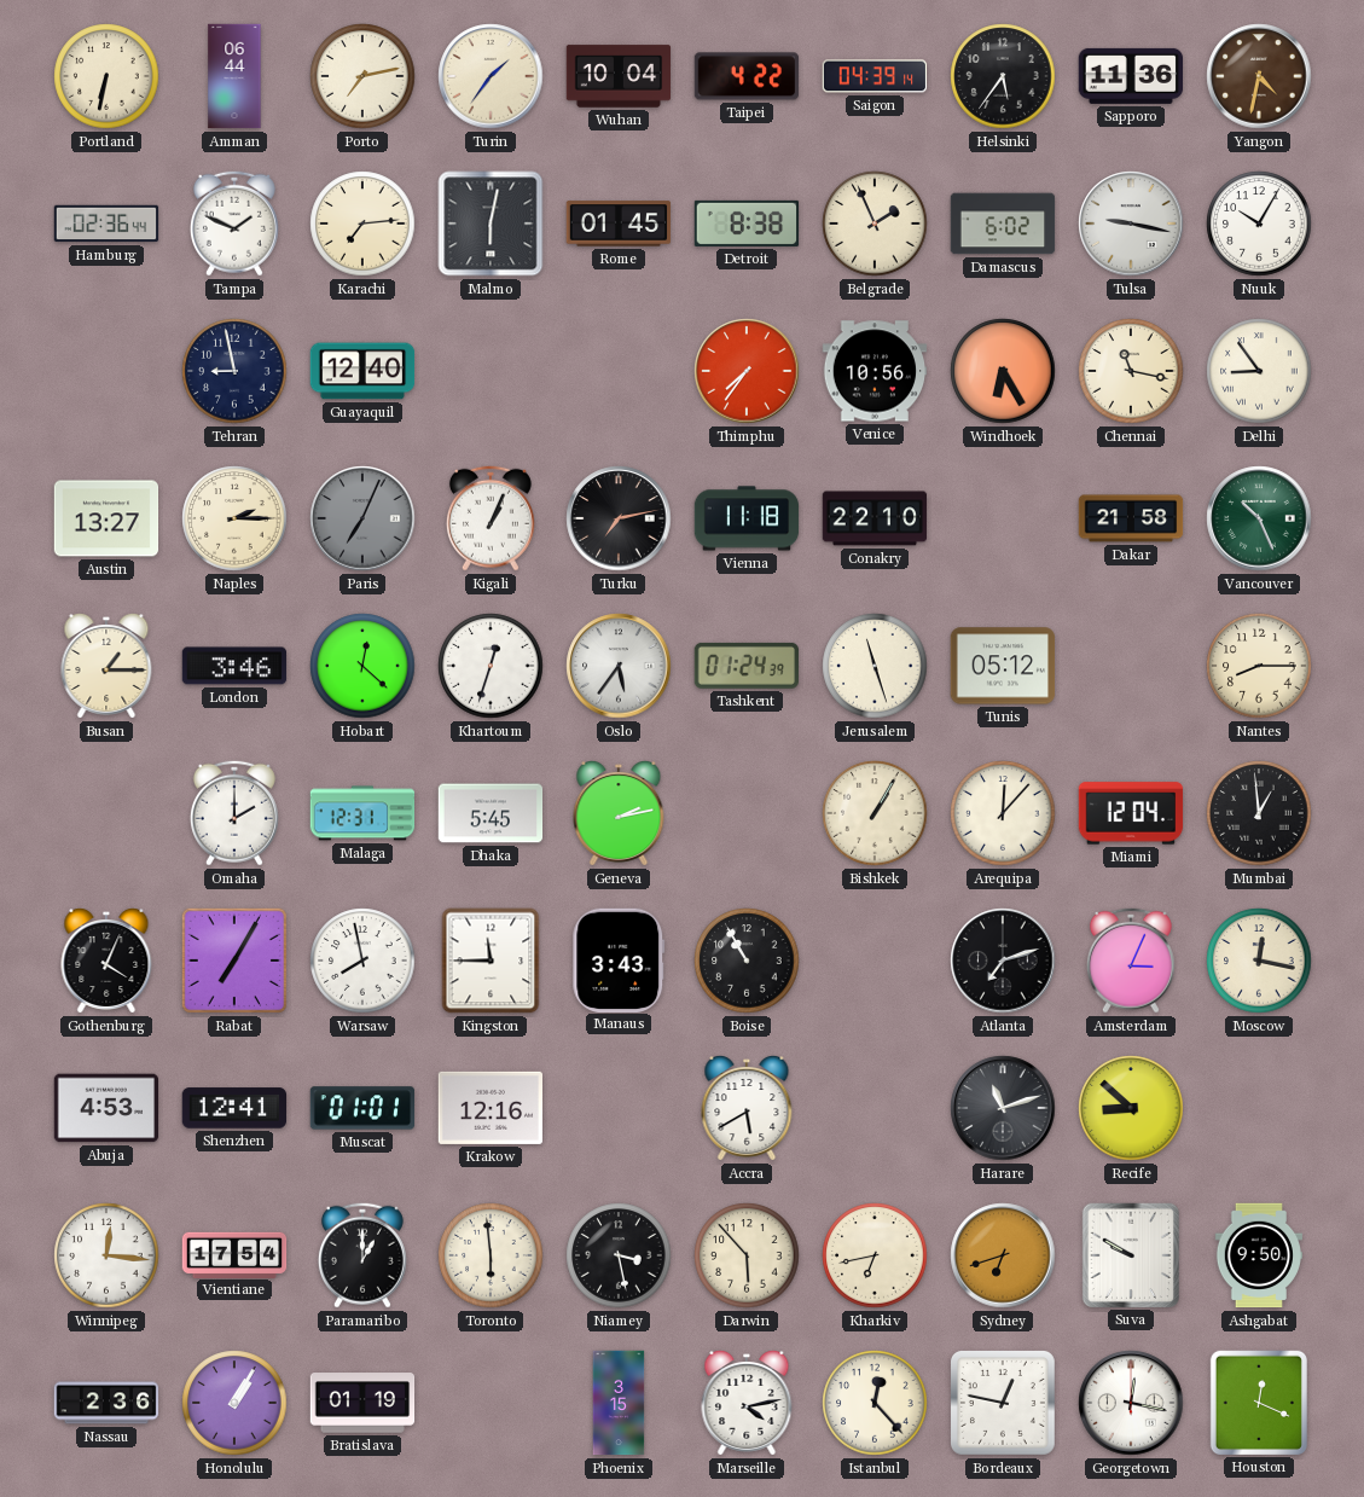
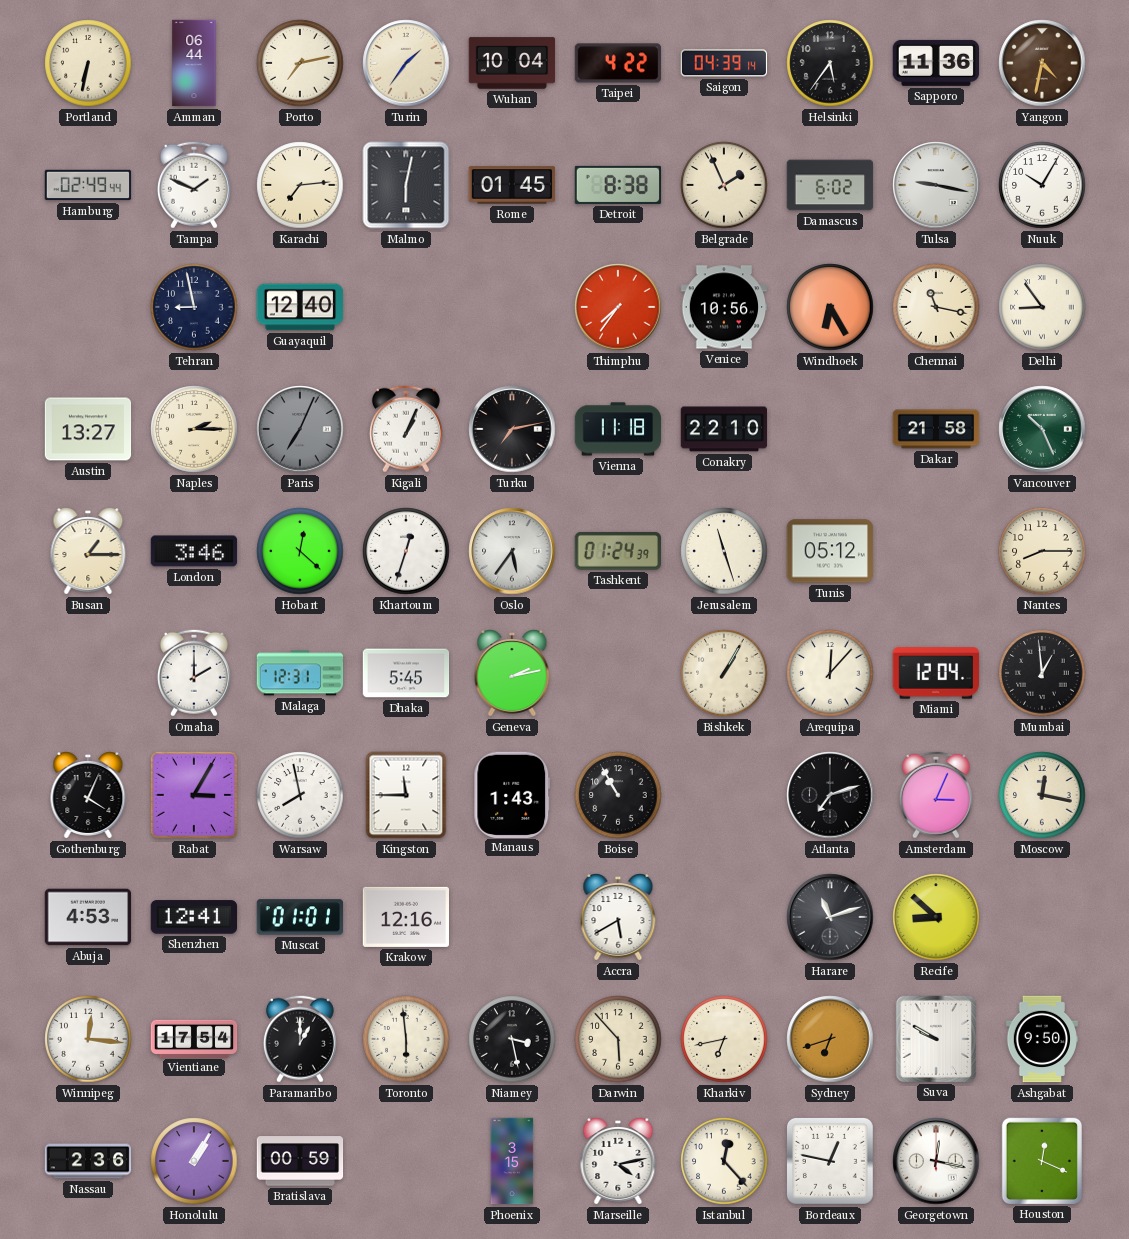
Hamburg: 02:36 -> 02:49
Rabat: 7:05 -> 3:05
Manaus: 3:43 -> 1:43
Bratislava: 01:19 -> 00:59
